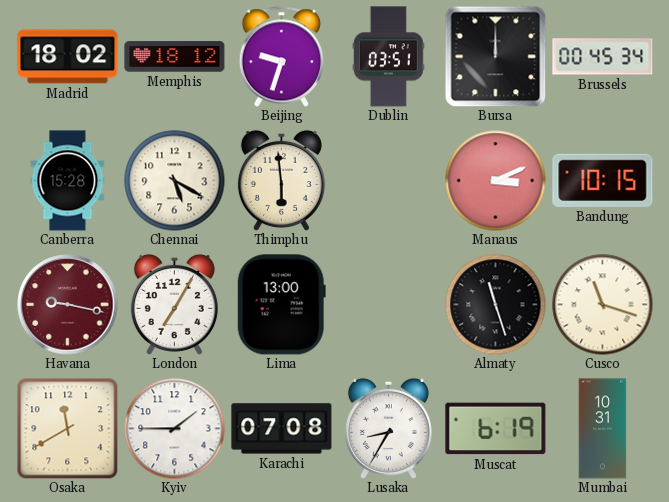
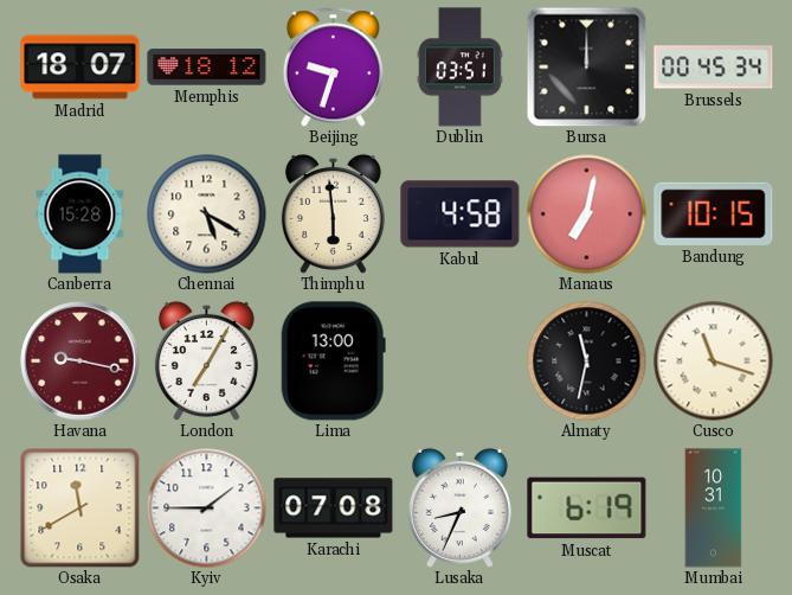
Madrid: 18:02 -> 18:07
Kabul: none -> 4:58
Manaus: 3:11 -> 7:02
Almaty: 11:27 -> 11:32
Lusaka: 8:35 -> 8:34
